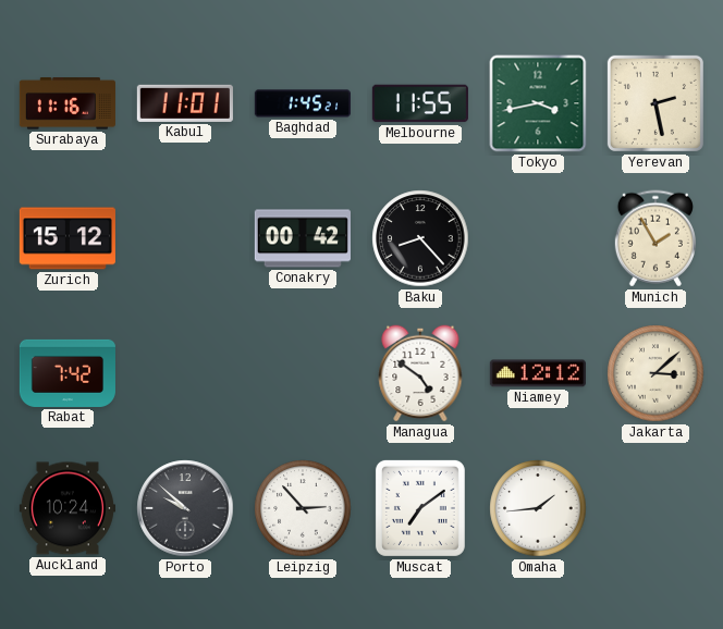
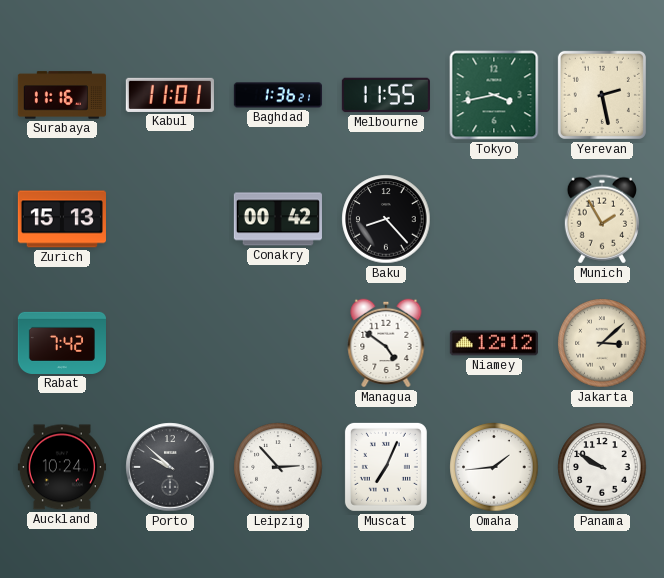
Baghdad: 1:45 -> 1:36
Zurich: 15:12 -> 15:13
Muscat: 7:09 -> 7:04
Panama: none -> 9:50
